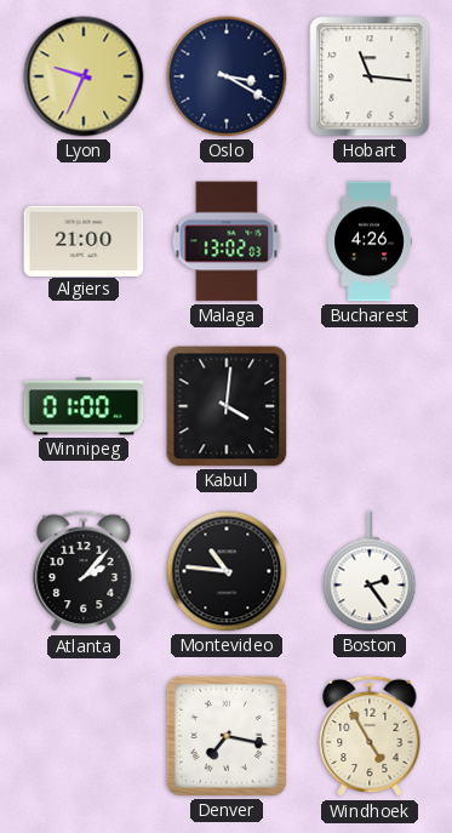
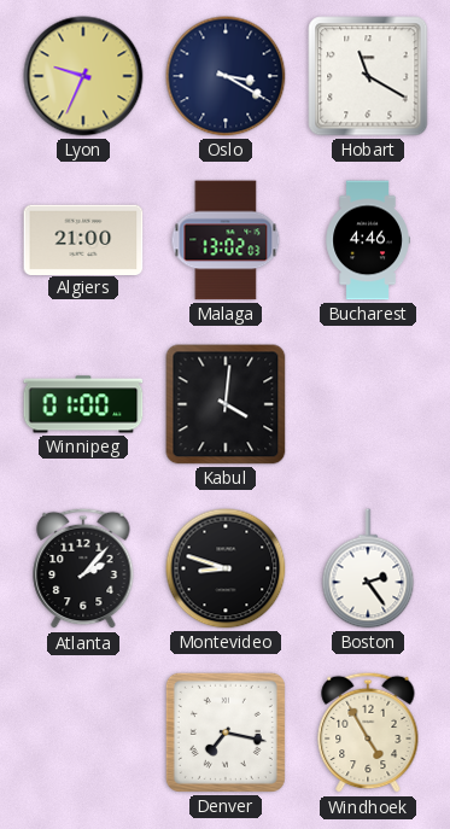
Hobart: 11:16 -> 11:20
Bucharest: 4:26 -> 4:46
Montevideo: 10:46 -> 8:48
